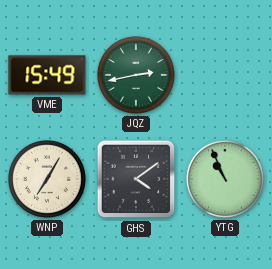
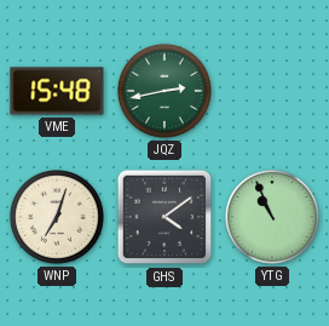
VME: 15:49 -> 15:48
WNP: 7:05 -> 7:03
